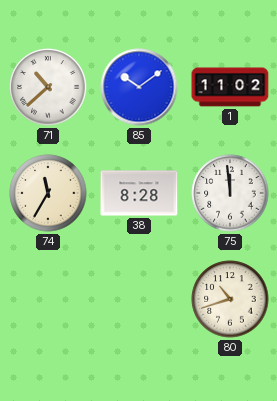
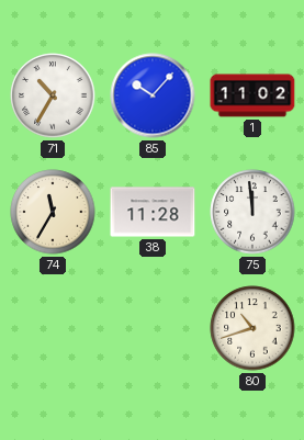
71: 10:38 -> 10:35
85: 10:09 -> 10:07
38: 8:28 -> 11:28
